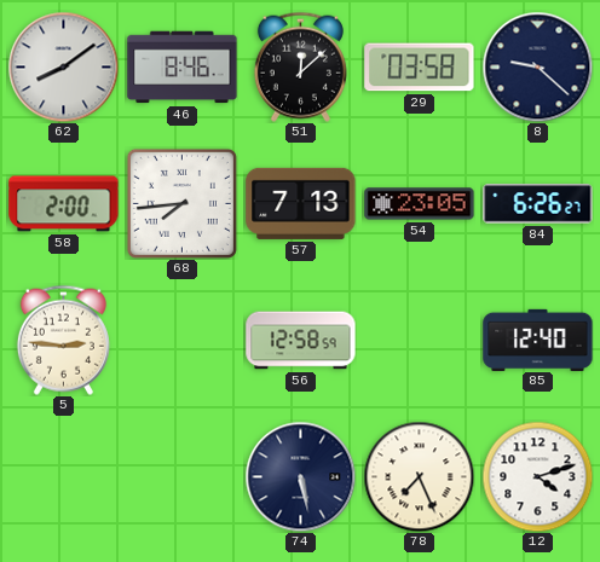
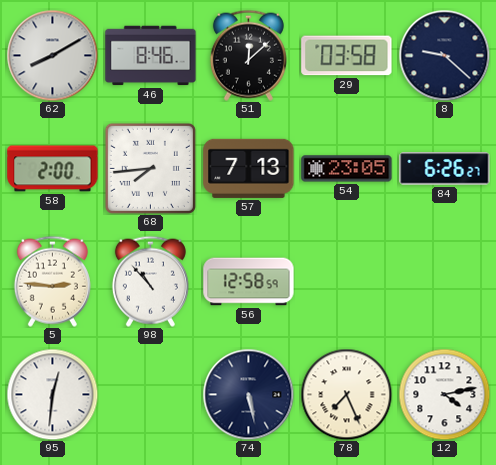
62: 8:09 -> 8:10
98: none -> 10:53
85: 12:40 -> none
95: none -> 12:31
12: 4:12 -> 4:13
